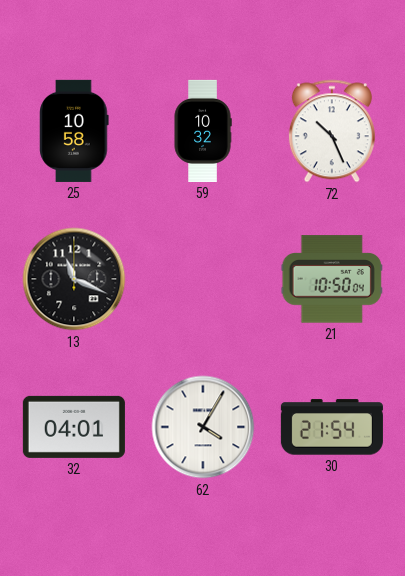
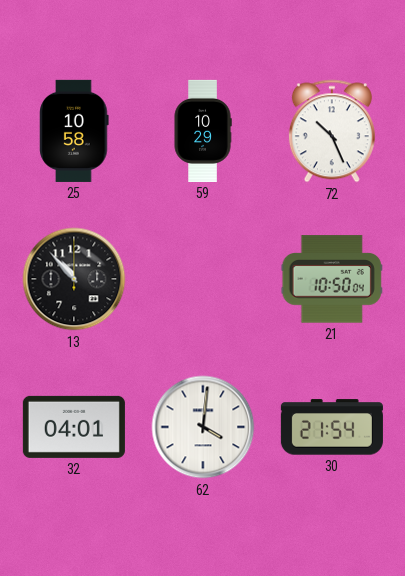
59: 10:32 -> 10:29
13: 11:19 -> 10:53
62: 4:05 -> 4:01
